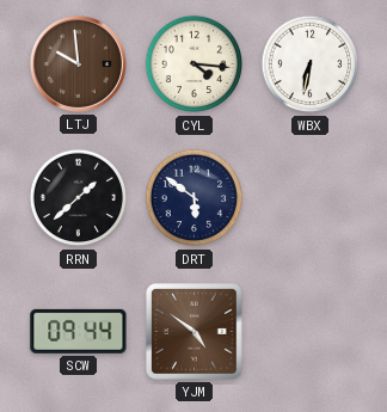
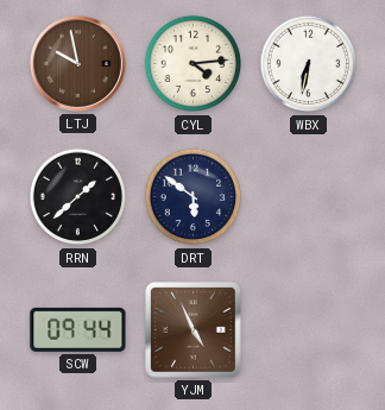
LTJ: 9:59 -> 9:58
CYL: 4:16 -> 4:14
YJM: 4:51 -> 4:56
